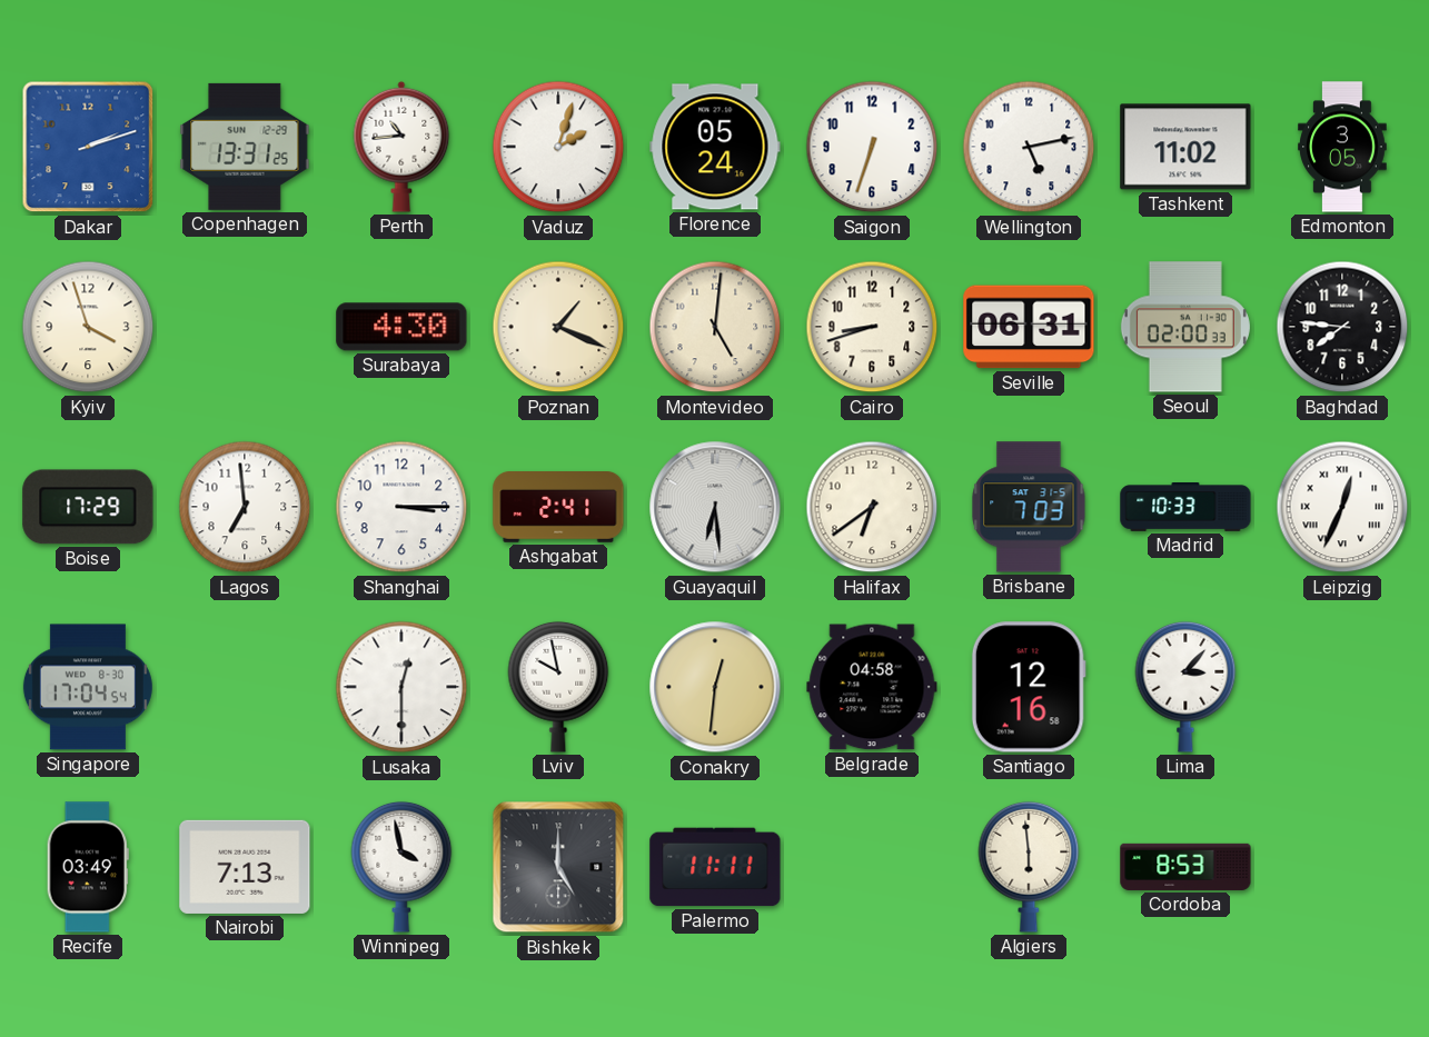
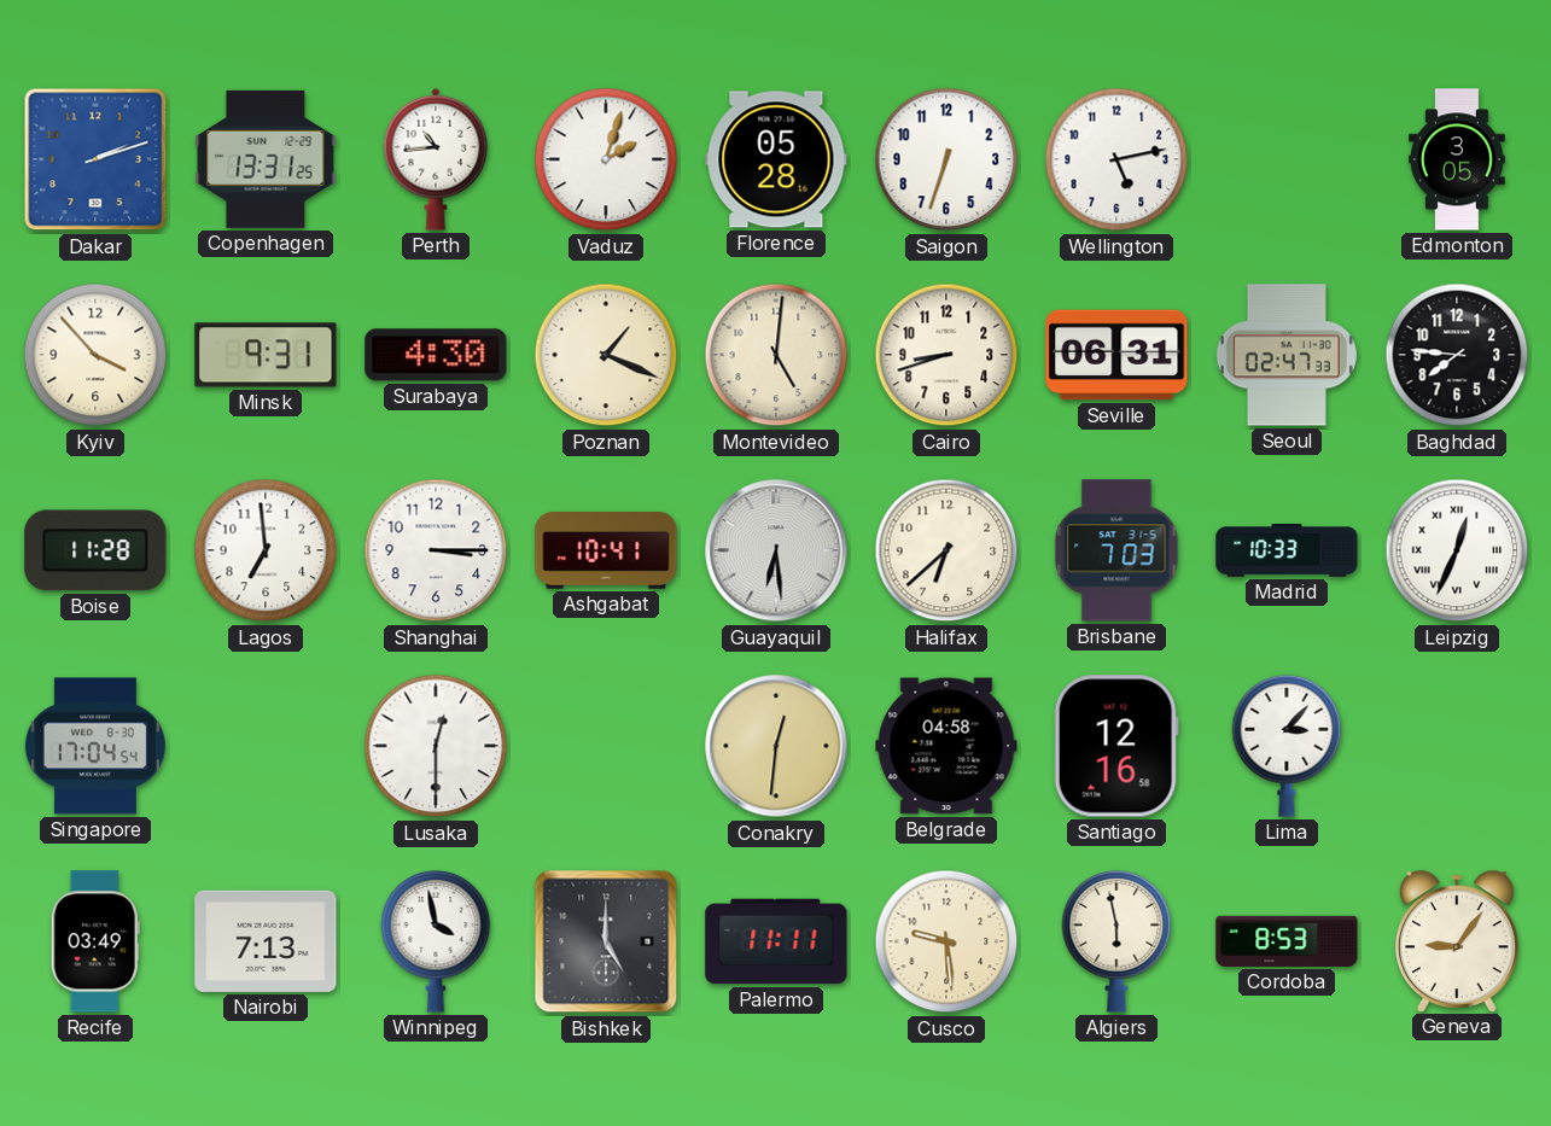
Florence: 05:24 -> 05:28
Tashkent: 11:02 -> none
Kyiv: 3:57 -> 3:53
Minsk: none -> 9:31
Seoul: 02:00 -> 02:47
Boise: 17:29 -> 11:28
Ashgabat: 2:41 -> 10:41
Halifax: 6:39 -> 6:38
Lviv: 9:58 -> none
Cusco: none -> 9:29
Algiers: 5:59 -> 5:58
Geneva: none -> 9:06
